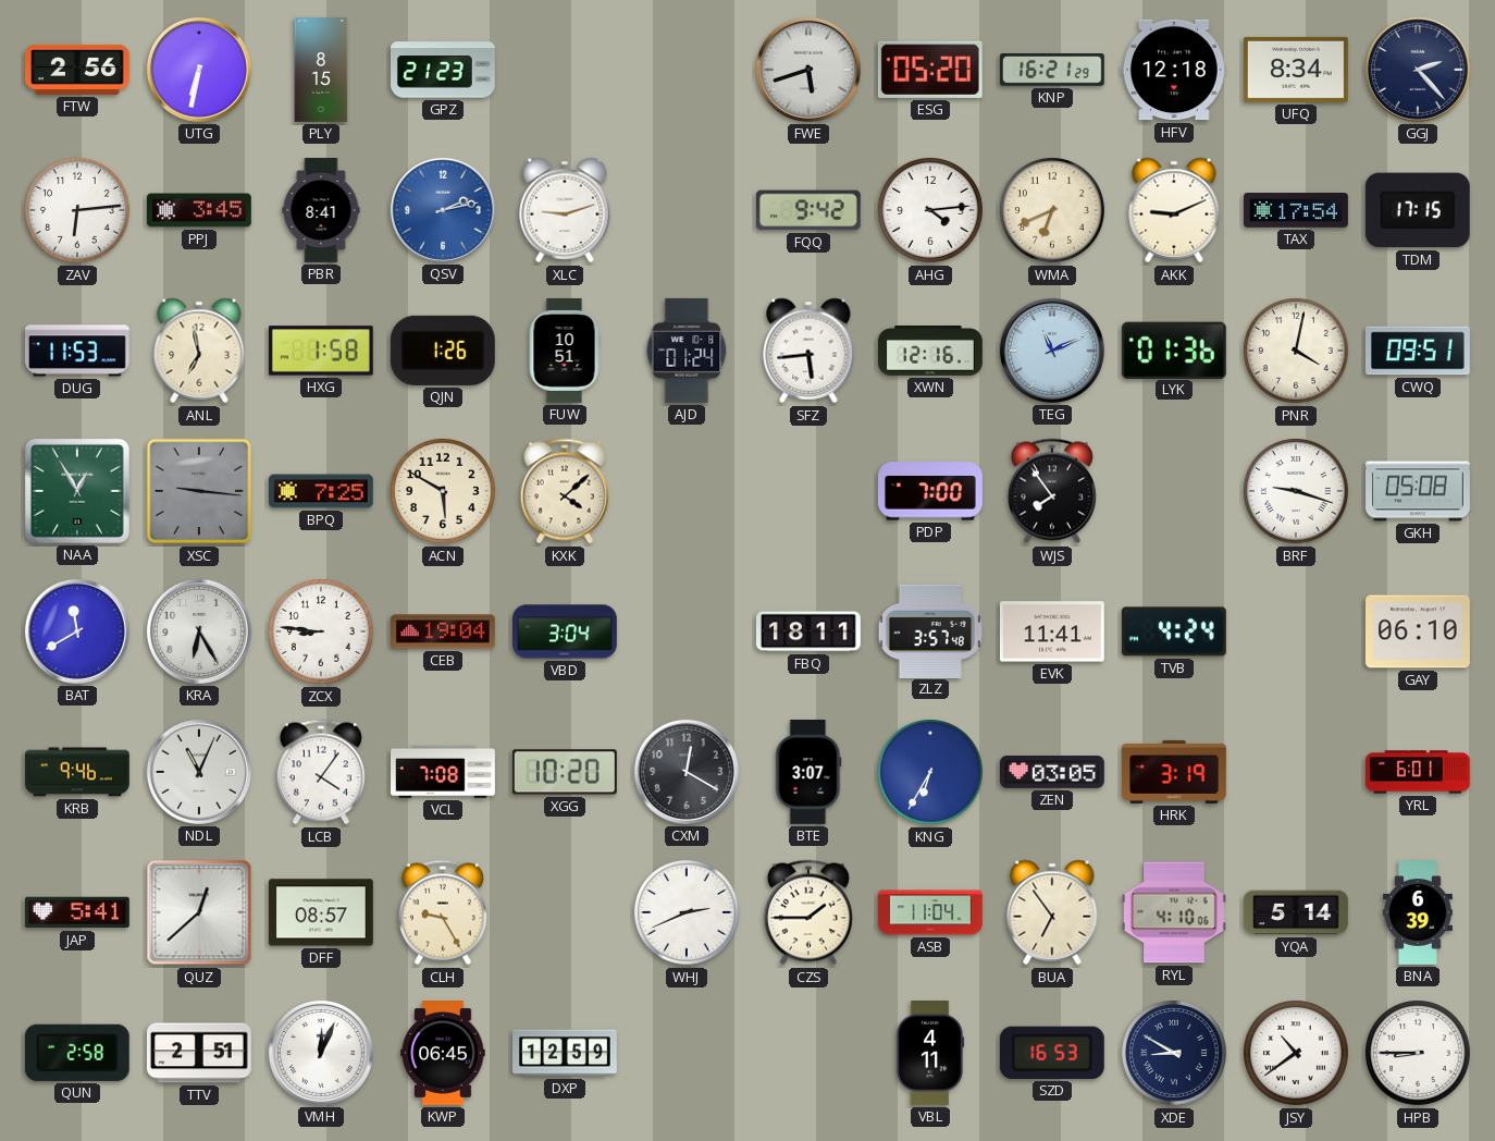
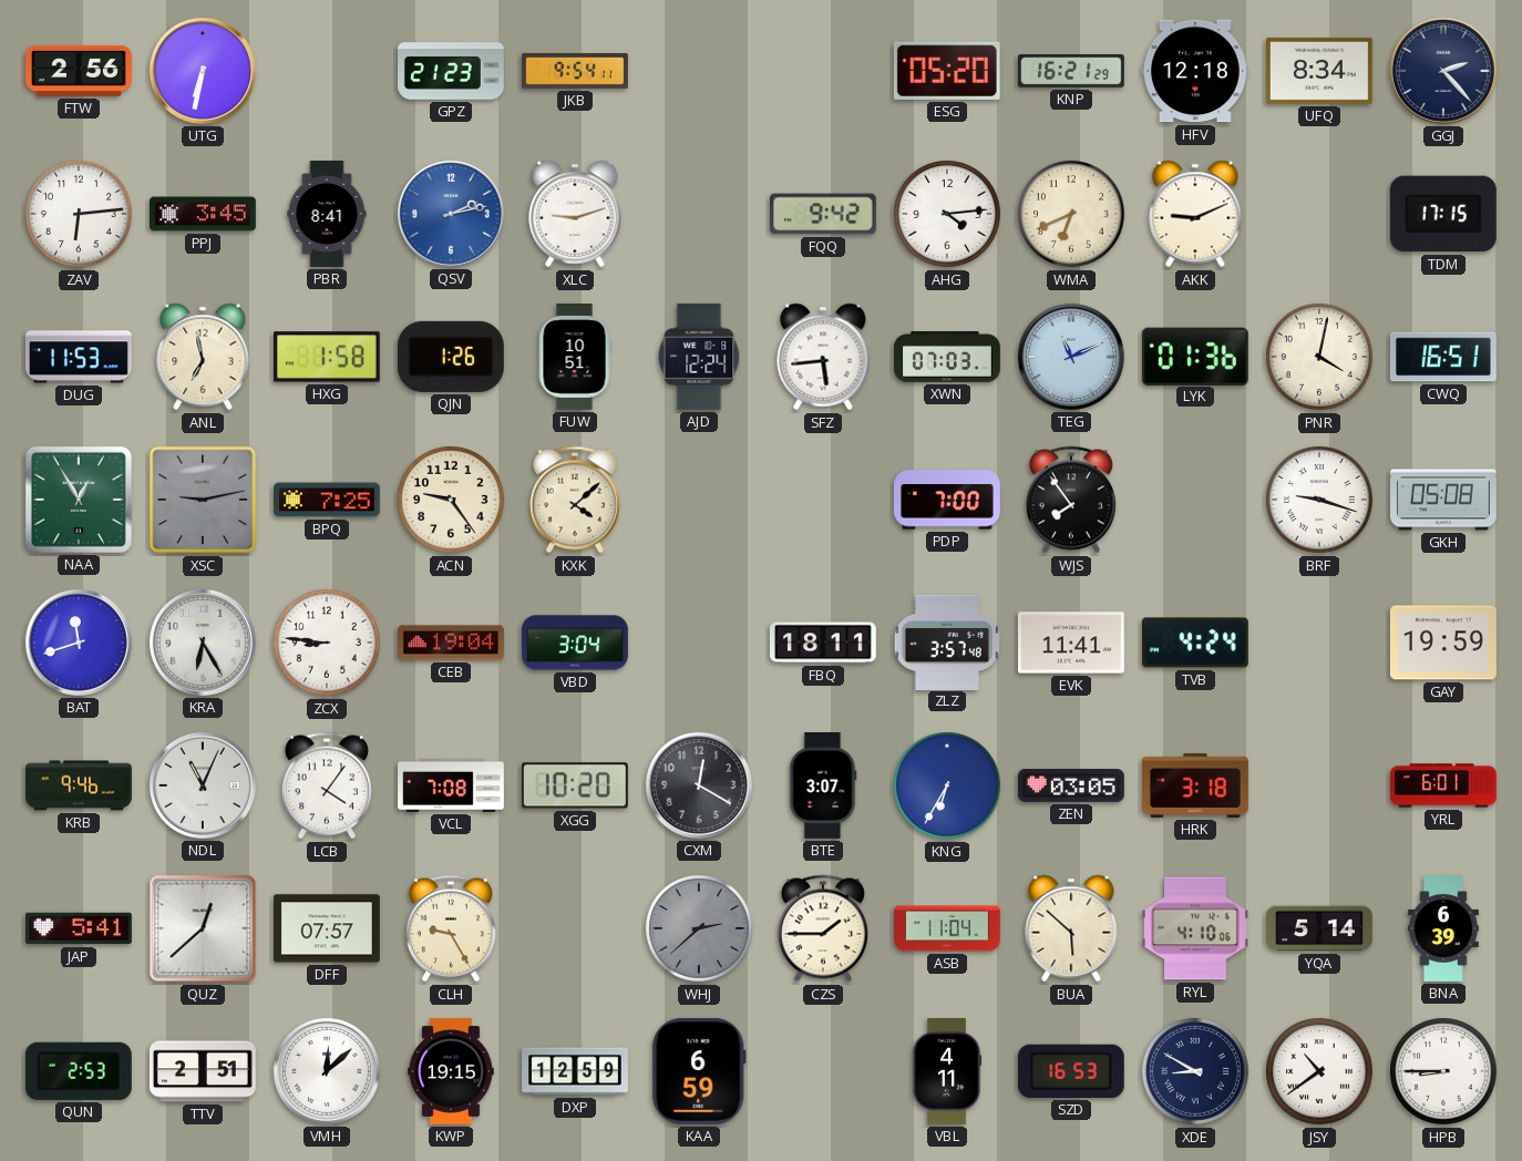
PLY: 8:15 -> none
JKB: none -> 9:54
FWE: 5:42 -> none
TAX: 17:54 -> none
AJD: 01:24 -> 12:24
XWN: 12:16 -> 07:03
CWQ: 09:51 -> 16:51
XSC: 9:16 -> 9:13
ACN: 5:50 -> 9:24
BAT: 11:40 -> 11:42
GAY: 06:10 -> 19:59
HRK: 3:19 -> 3:18
DFF: 08:57 -> 07:57
WHJ: 2:41 -> 2:38
WHJ dial: white -> grey
BUA: 6:54 -> 5:52
QUN: 2:58 -> 2:53
VMH: 12:04 -> 12:08
KWP: 06:45 -> 19:15
KAA: none -> 6:59
